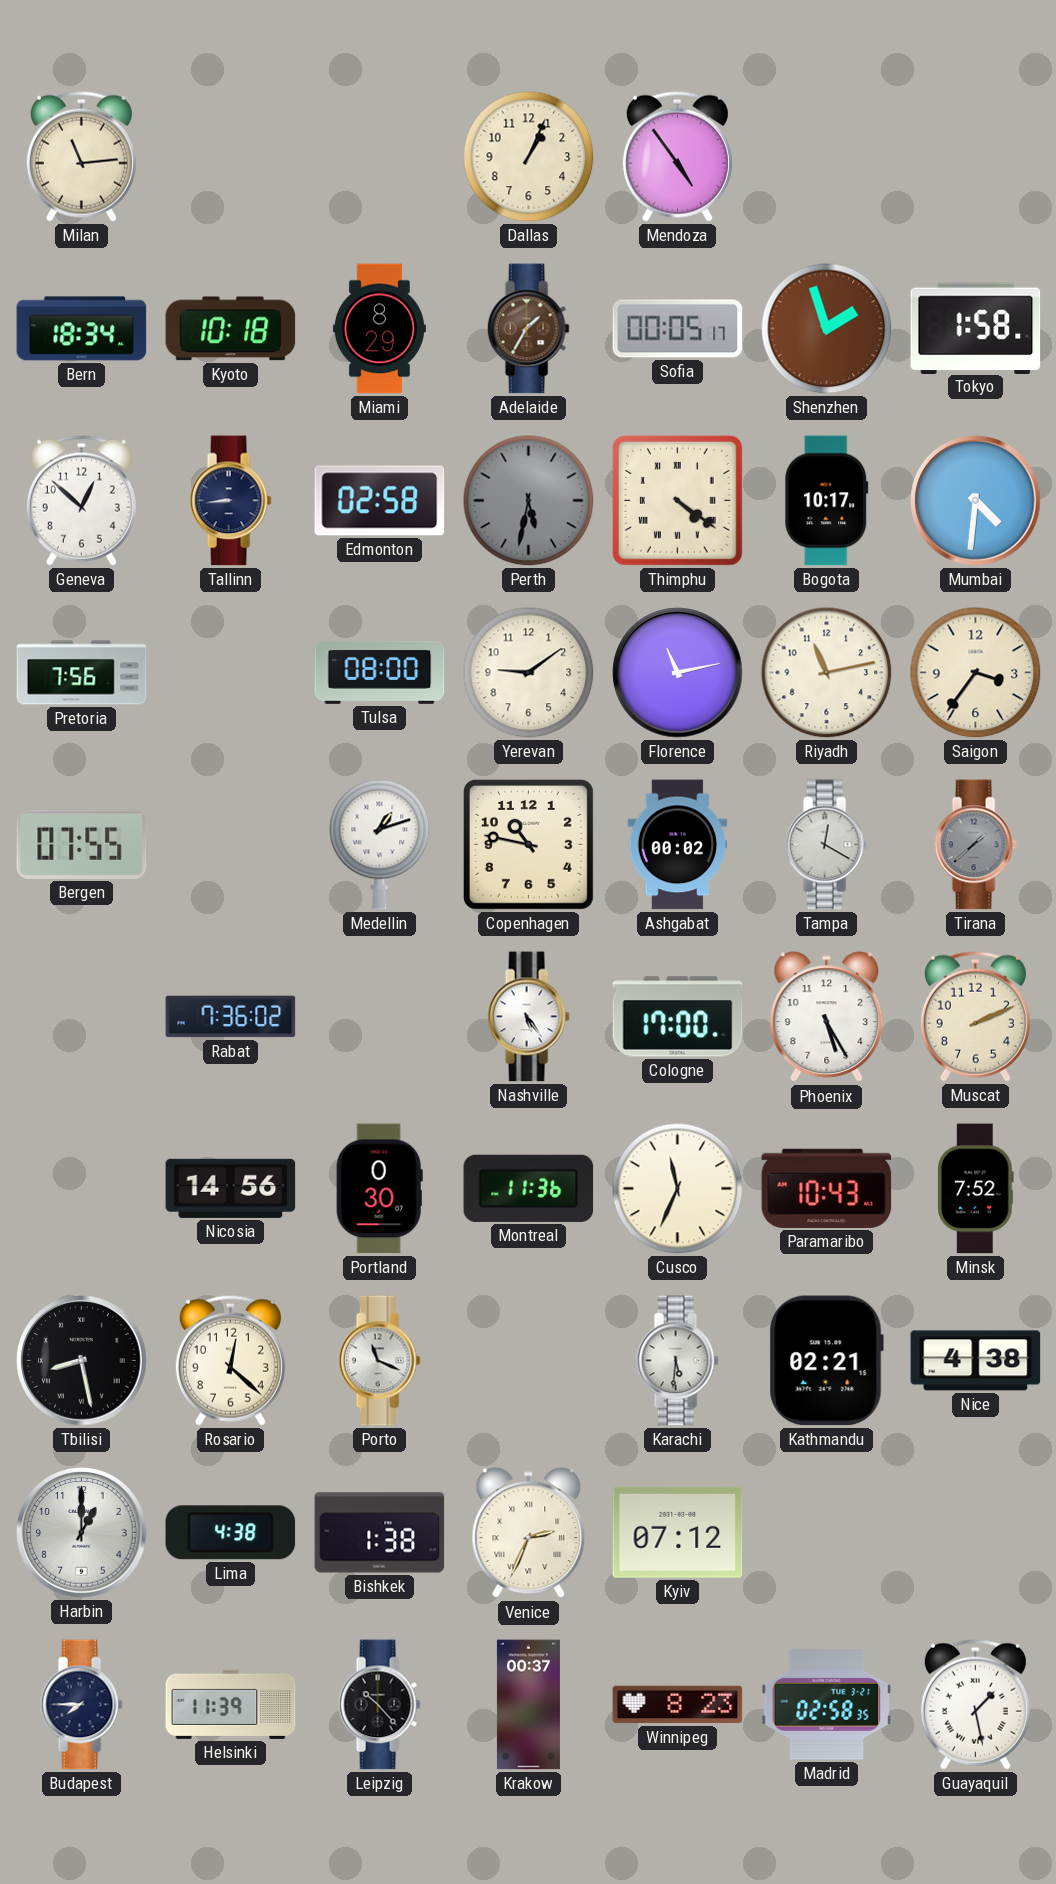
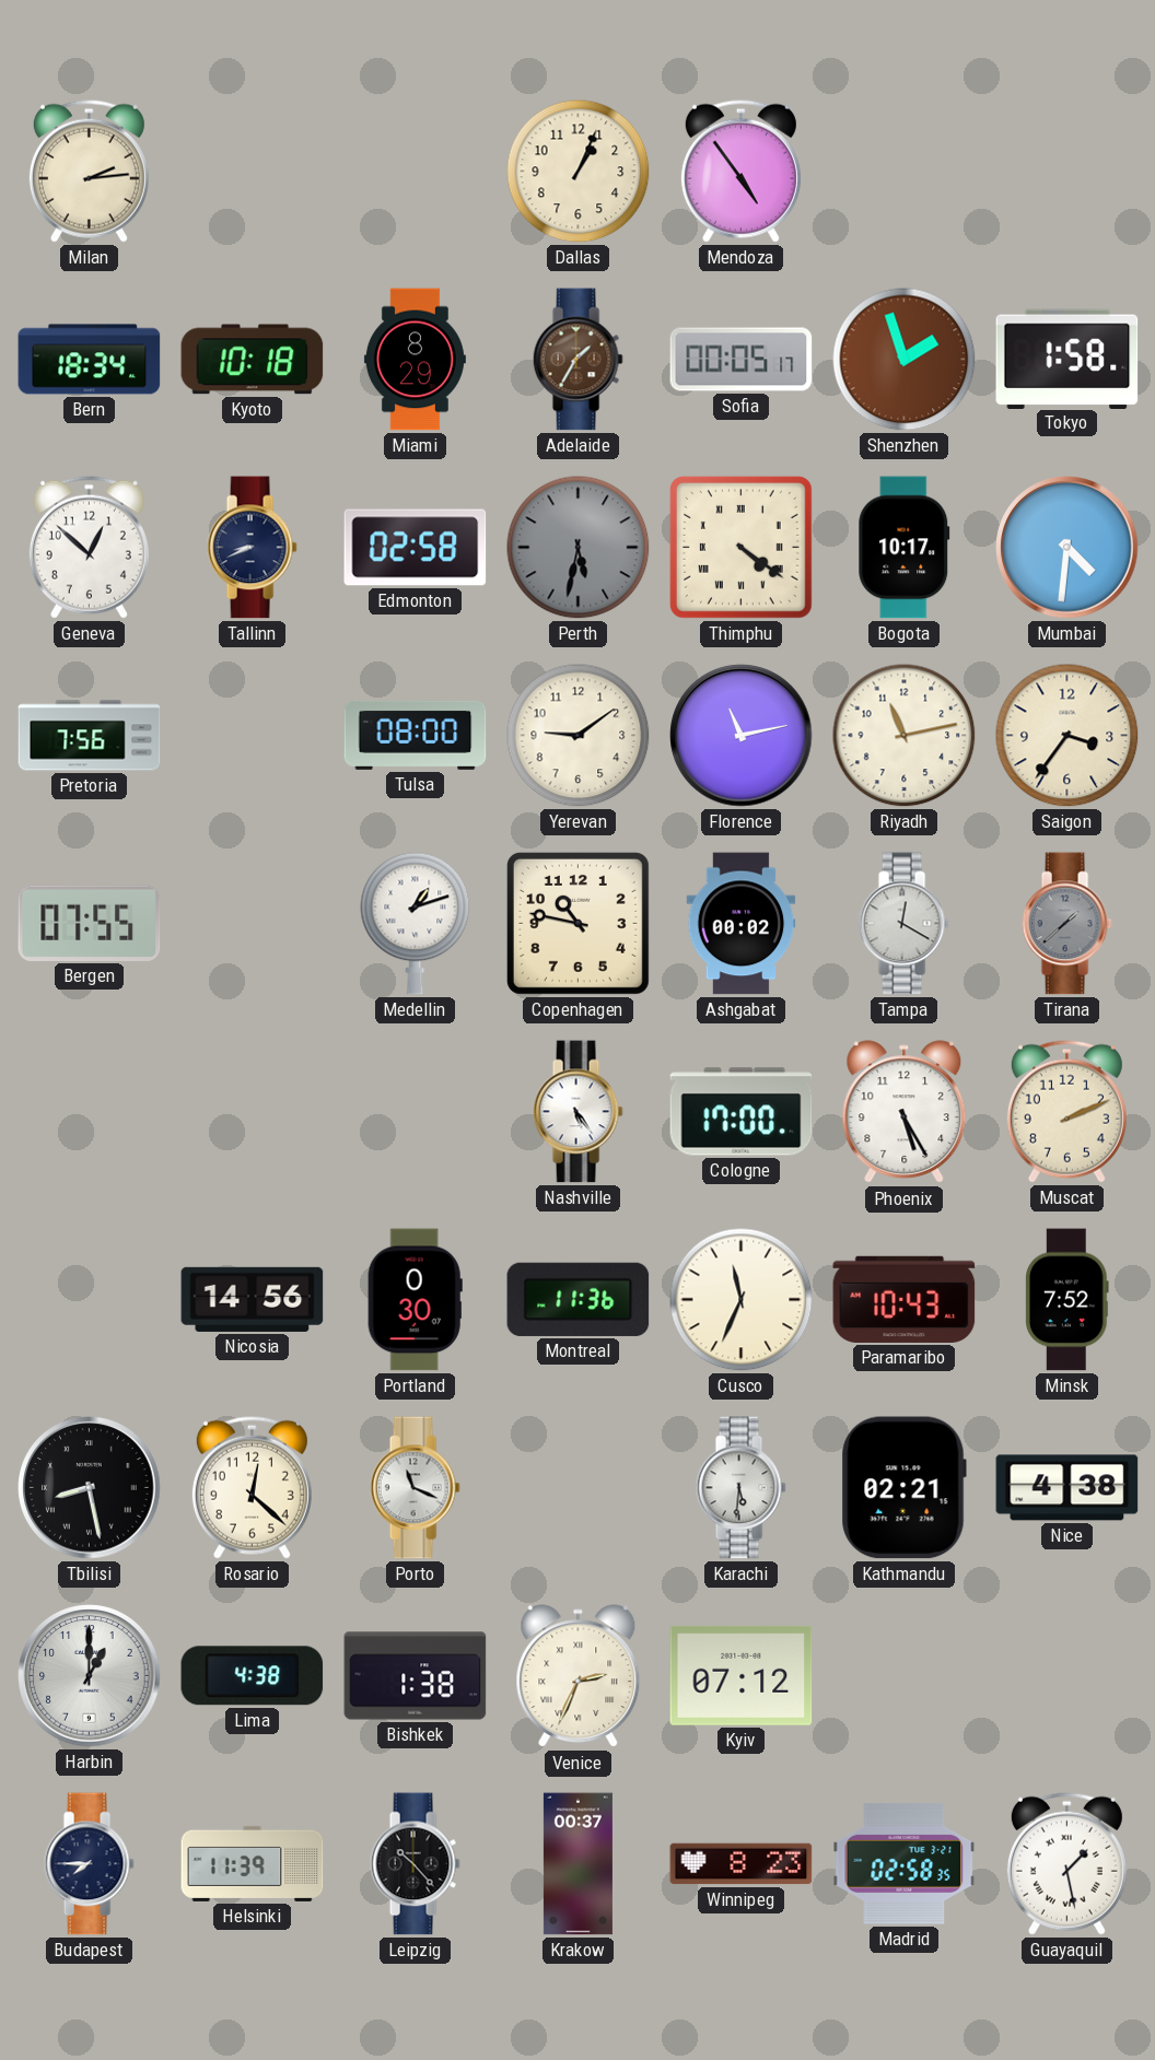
Milan: 11:14 -> 2:14
Tallinn: 8:44 -> 8:41
Rabat: 7:36 -> none
